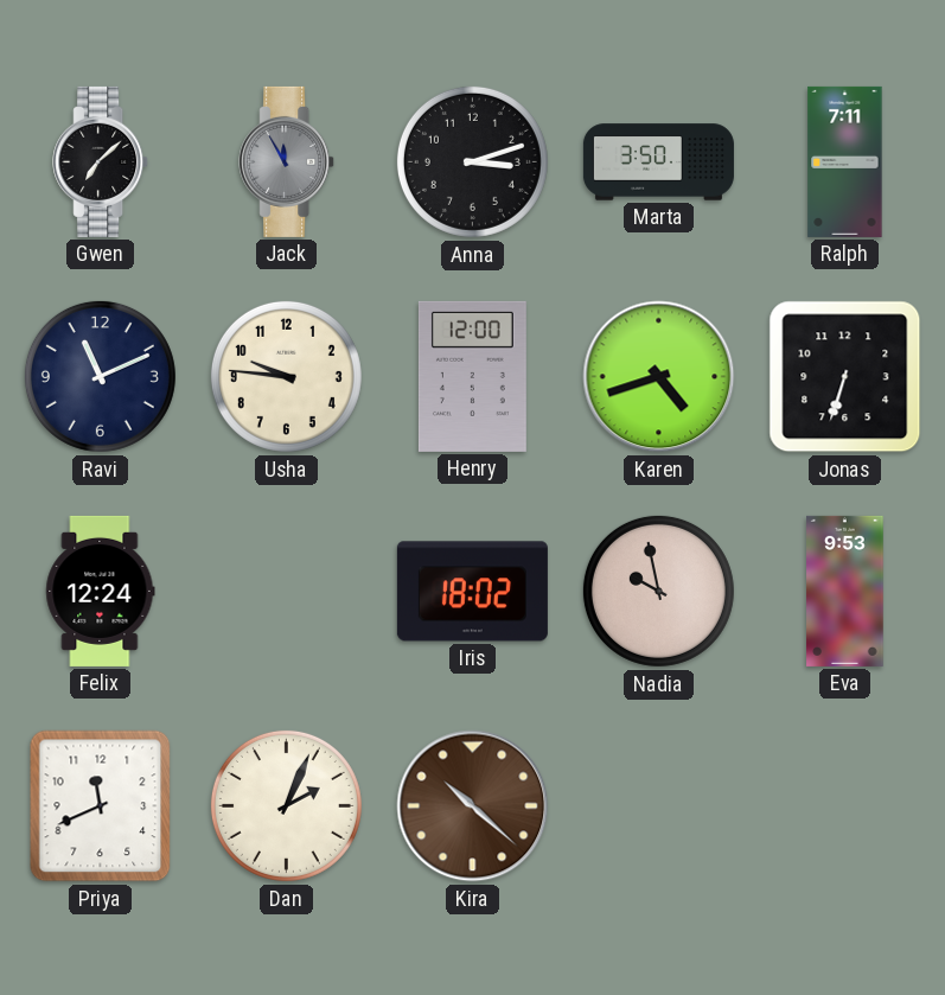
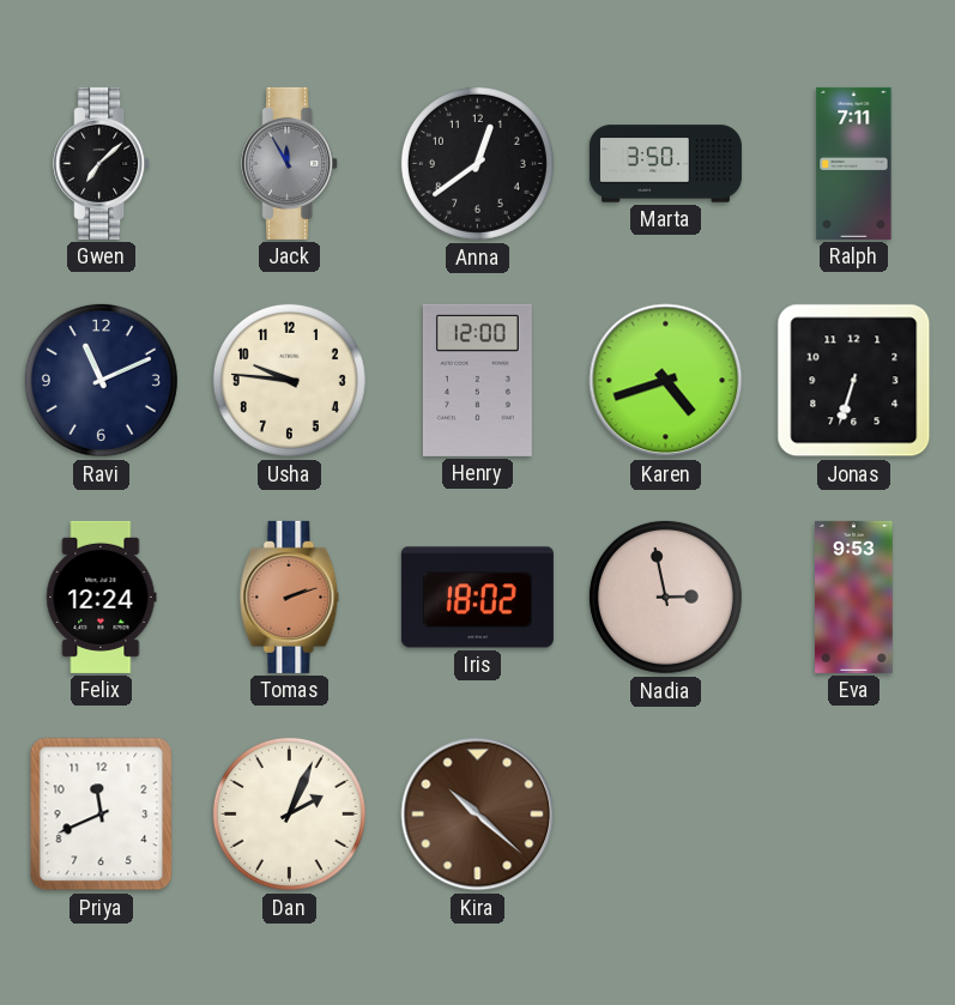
Anna: 3:12 -> 12:39
Tomas: none -> 2:12
Nadia: 9:58 -> 2:58
